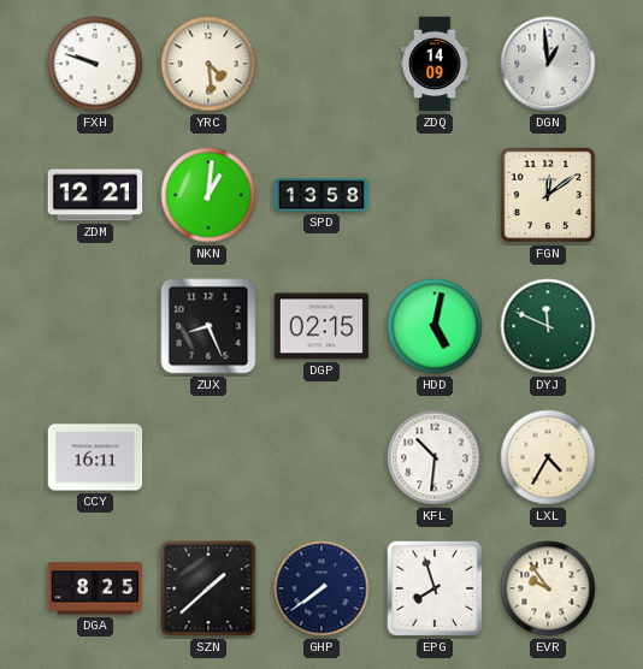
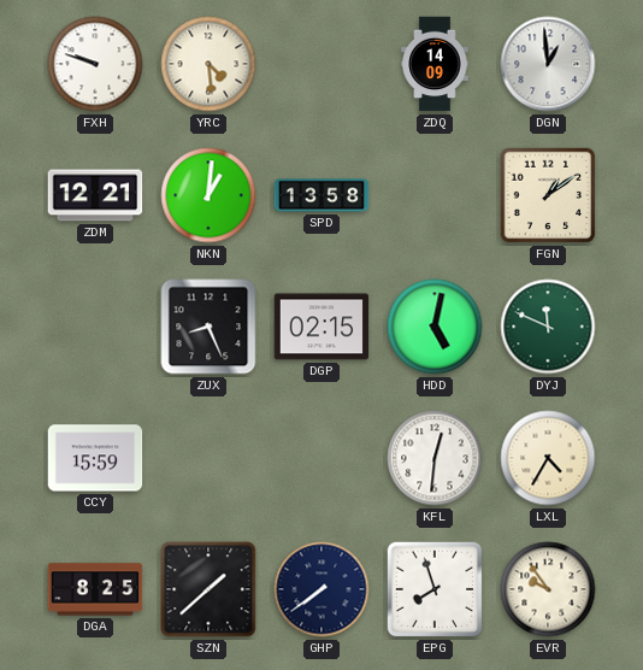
FGN: 12:09 -> 1:09
CCY: 16:11 -> 15:59
KFL: 10:31 -> 12:31
